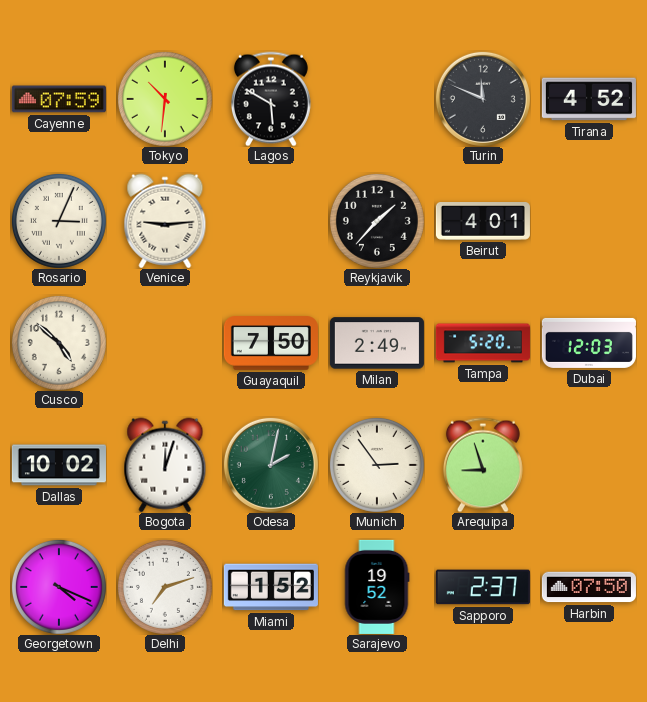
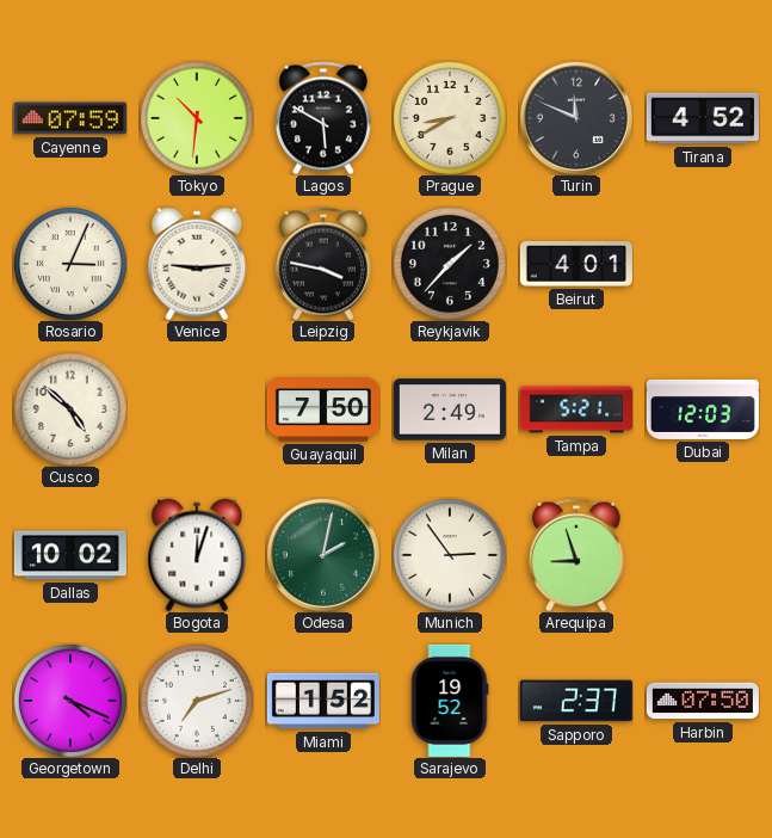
Prague: none -> 8:40
Leipzig: none -> 3:47
Tampa: 5:20 -> 5:21
